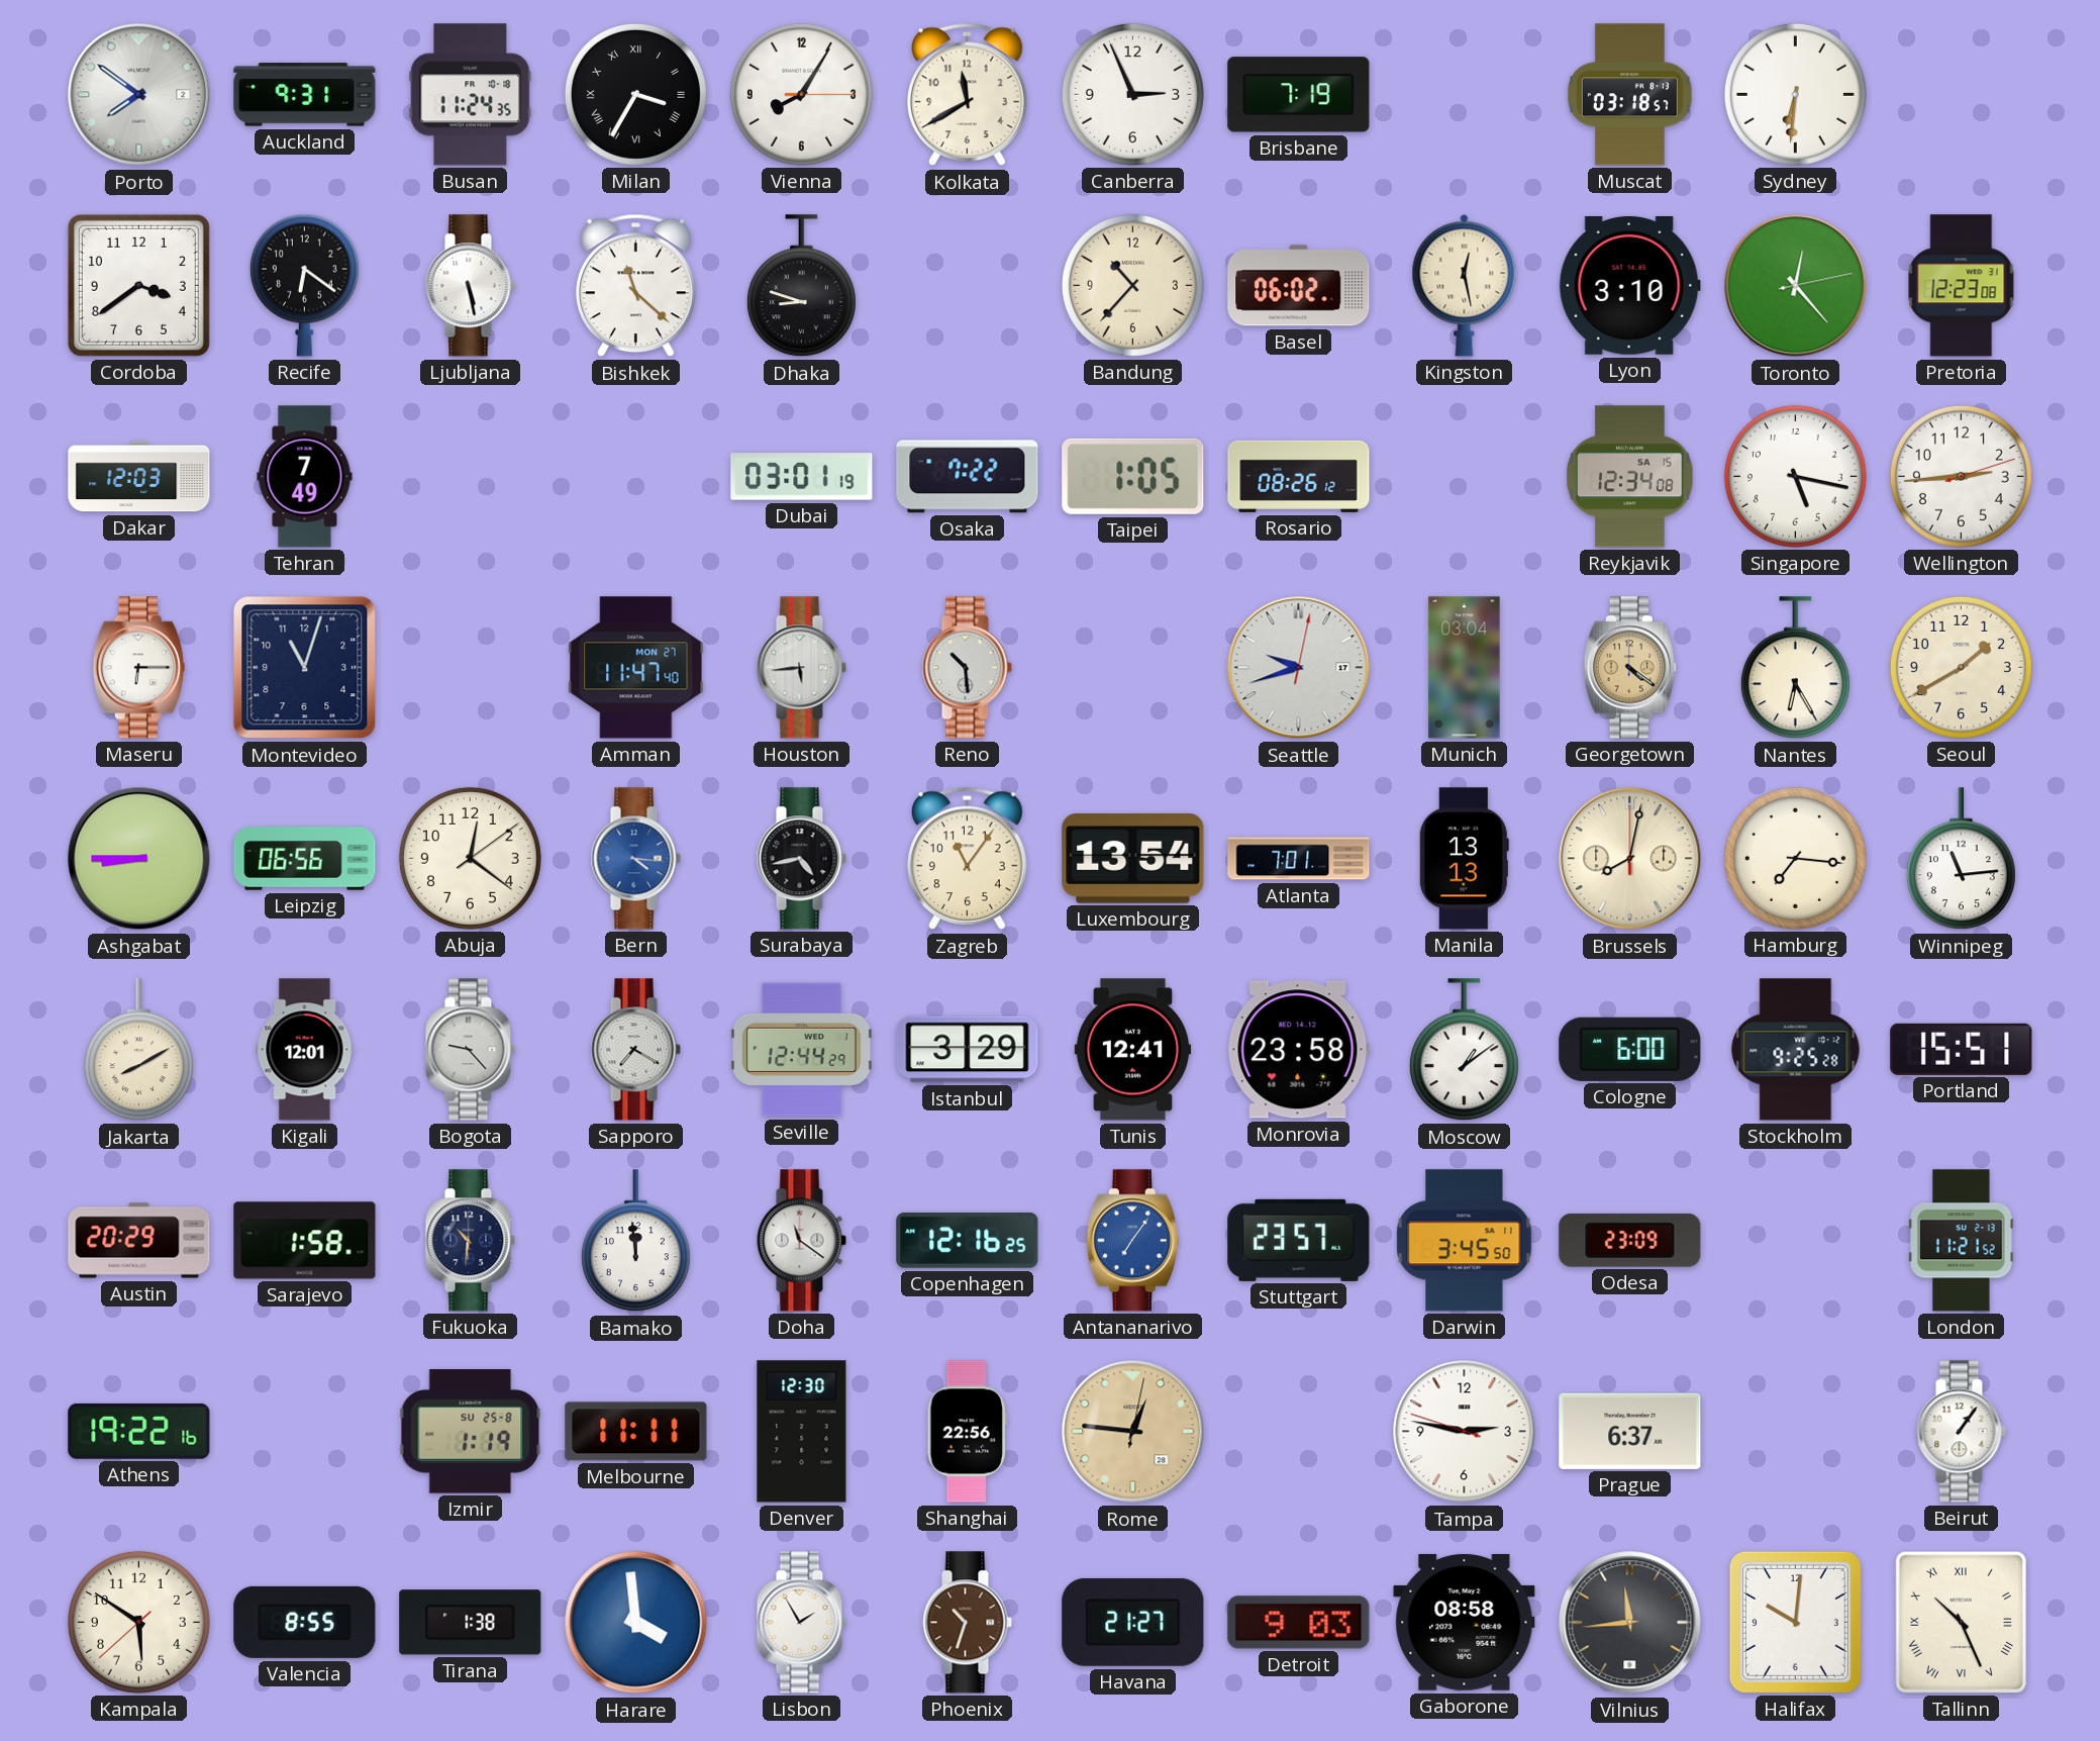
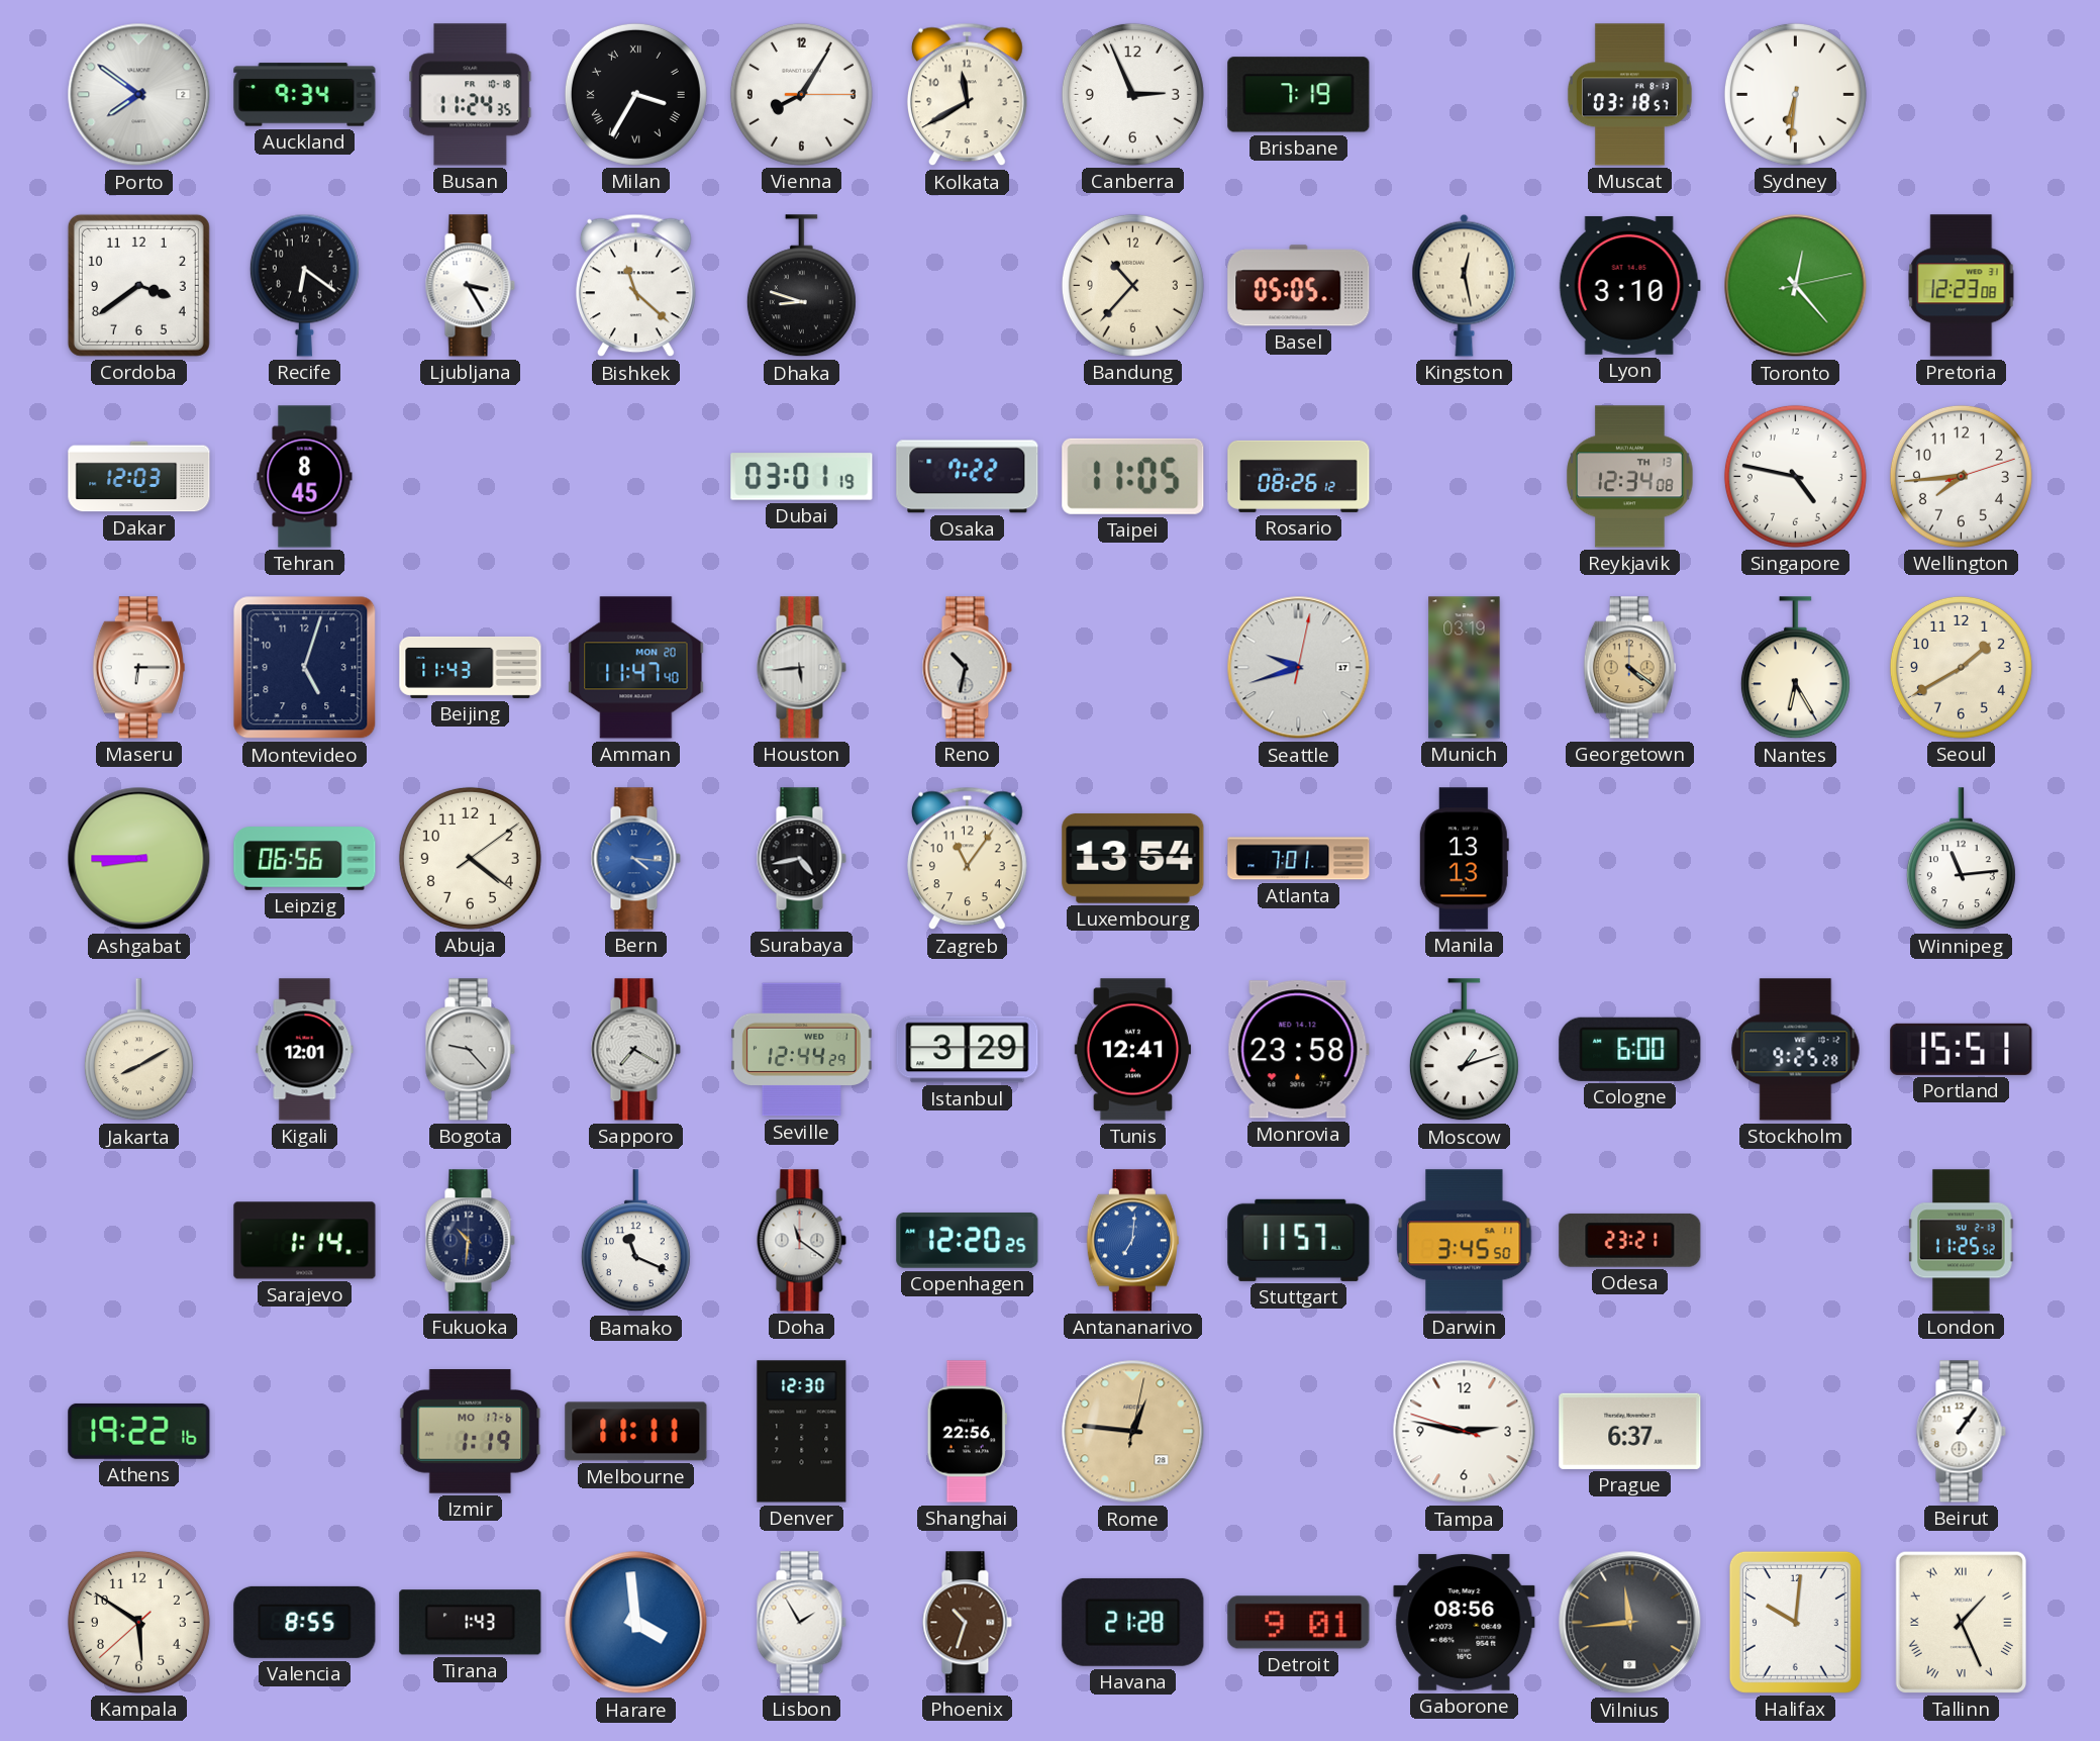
Auckland: 9:31 -> 9:34
Ljubljana: 5:28 -> 3:25
Basel: 06:02 -> 05:05
Tehran: 7:49 -> 8:45
Taipei: 1:05 -> 11:05
Reykjavik date: SA 15 -> TH 13
Singapore: 5:17 -> 4:47
Wellington: 2:44 -> 7:44
Montevideo: 11:03 -> 5:03
Beijing: none -> 11:43
Amman date: MON 27 -> MON 20
Reno: 10:29 -> 10:32
Munich: 03:04 -> 03:19
Abuja: 12:21 -> 4:21
Brussels: 8:02 -> none
Hamburg: 7:16 -> none
Moscow: 1:09 -> 1:12
Austin: 20:29 -> none
Sarajevo: 1:58 -> 1:14
Bamako: 11:59 -> 11:19
Copenhagen: 12:16 -> 12:20
Antananarivo: 7:06 -> 7:01
Stuttgart: 23:57 -> 11:57
Odesa: 23:09 -> 23:21
London: 11:21 -> 11:25
Izmir date: SU 25-8 -> MO 17-6
Tirana: 1:38 -> 1:43
Havana: 21:27 -> 21:28
Detroit: 9:03 -> 9:01
Gaborone: 08:58 -> 08:56
Tallinn: 10:26 -> 1:26
